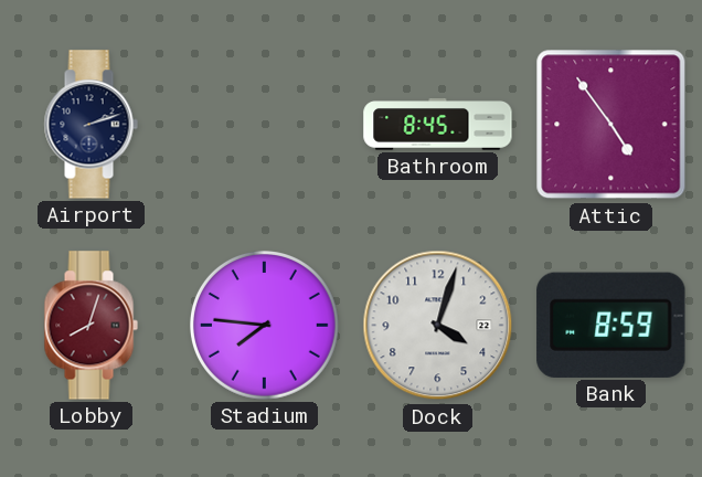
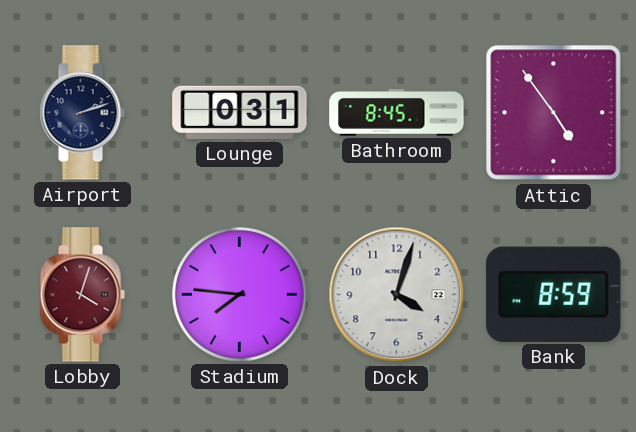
Lounge: none -> 0:31
Lobby: 8:03 -> 4:03
